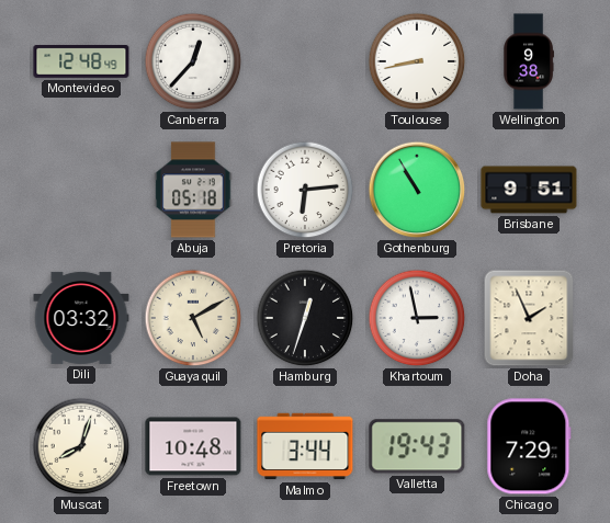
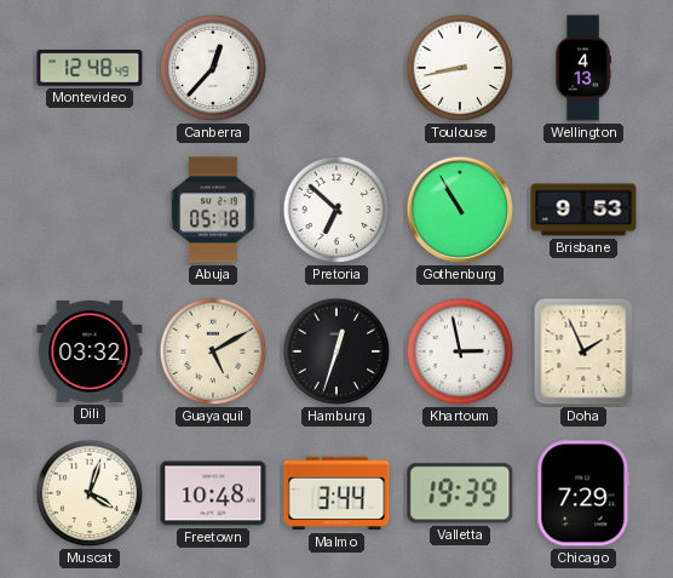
Wellington: 9:38 -> 4:13
Pretoria: 6:14 -> 6:52
Brisbane: 9:51 -> 9:53
Muscat: 8:03 -> 4:03
Valletta: 19:43 -> 19:39
